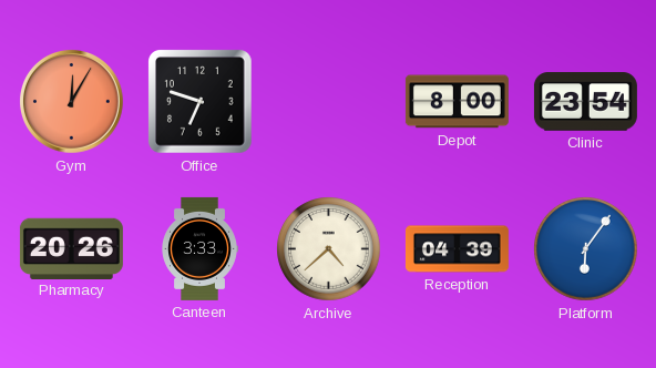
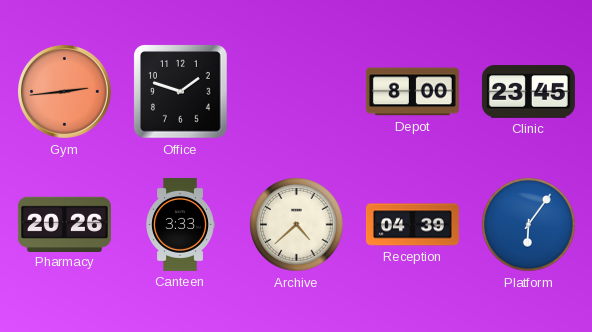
Gym: 12:05 -> 2:44
Office: 6:48 -> 1:48
Clinic: 23:54 -> 23:45
